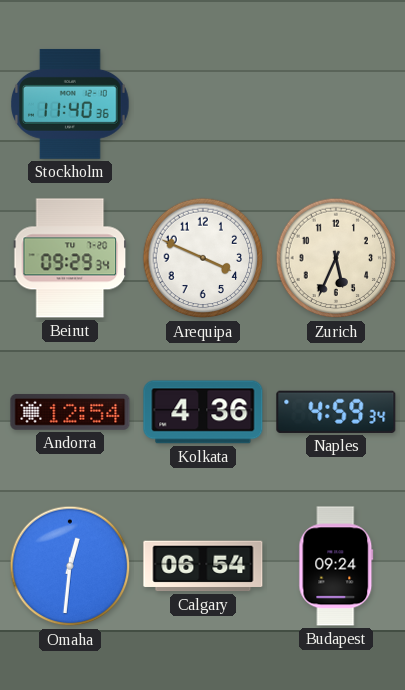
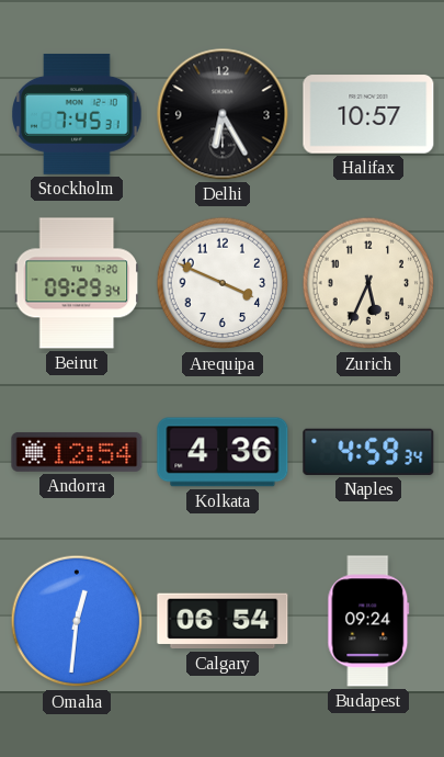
Stockholm: 11:40 -> 7:45
Delhi: none -> 6:25
Halifax: none -> 10:57
